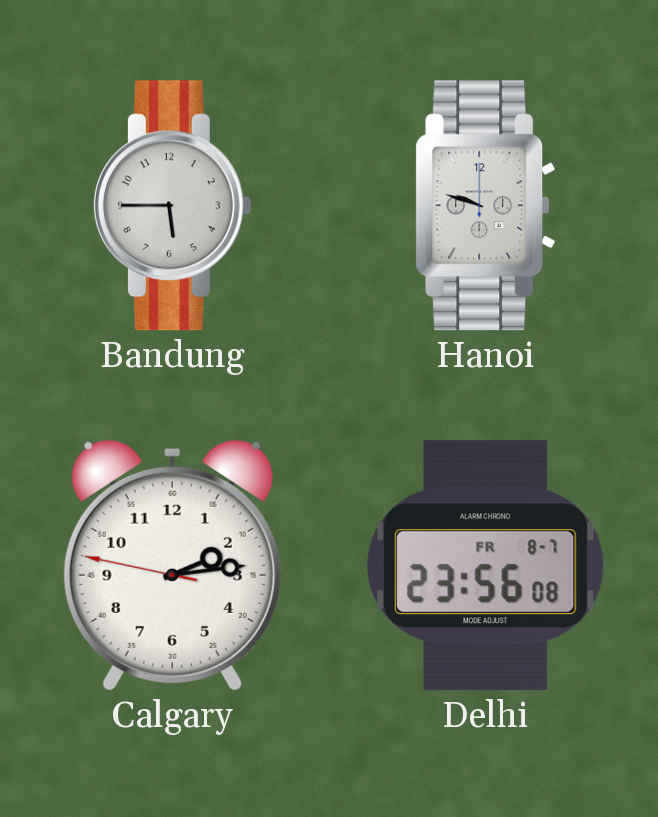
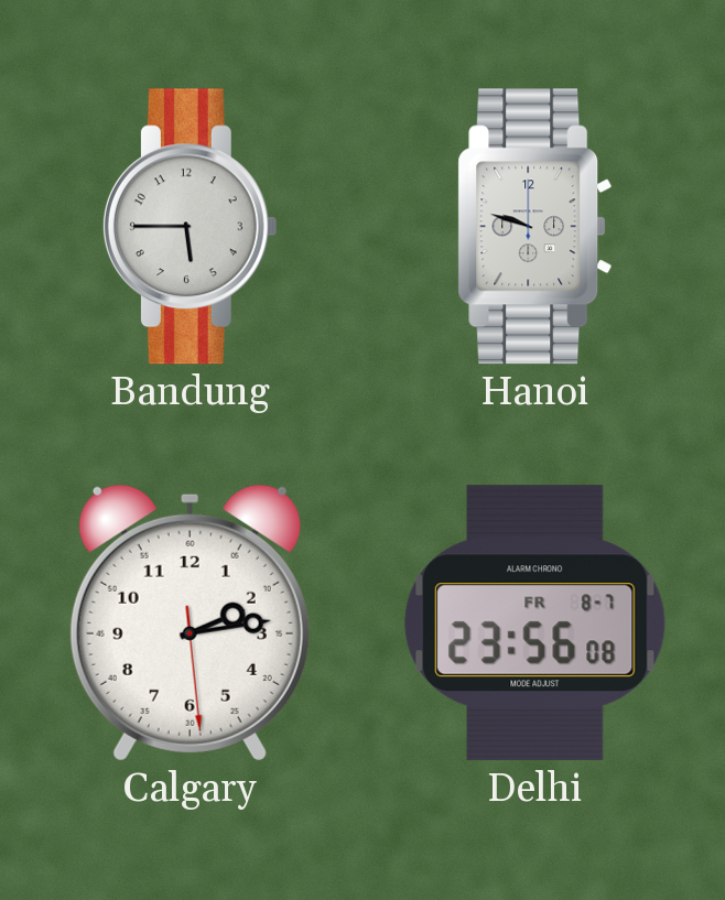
Calgary: 2:13:47 -> 2:13:29
